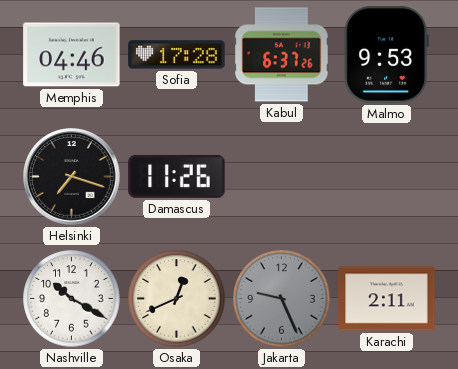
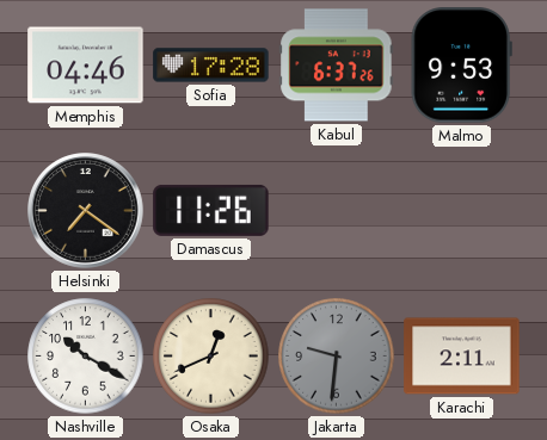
Helsinki: 7:18 -> 7:21
Jakarta: 9:26 -> 9:31
